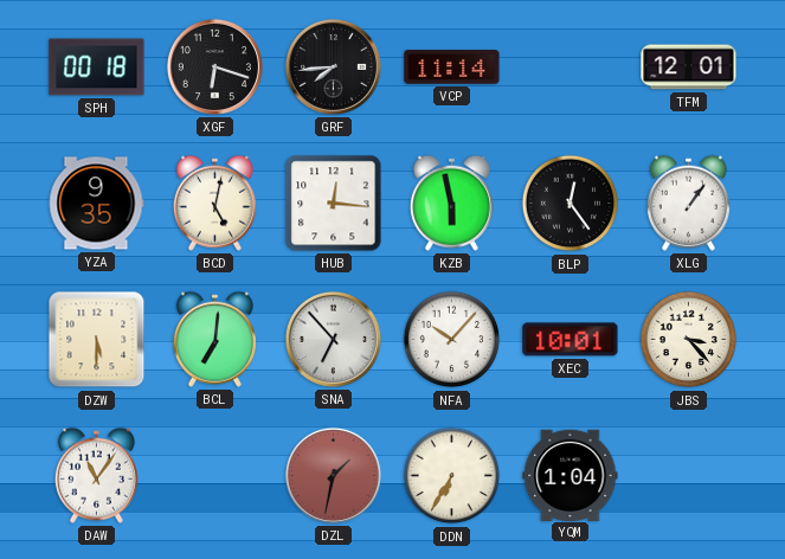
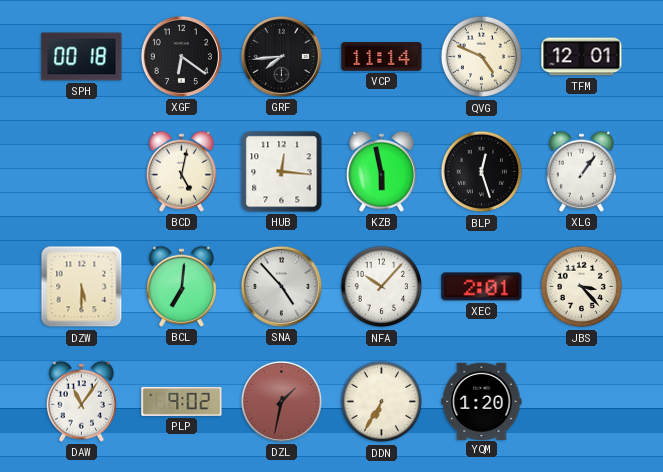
XGF: 6:18 -> 6:21
QVG: none -> 4:49
YZA: 9:35 -> none
BLP: 12:24 -> 12:27
SNA: 6:53 -> 4:53
XEC: 10:01 -> 2:01
PLP: none -> 9:02
YQM: 1:04 -> 1:20
